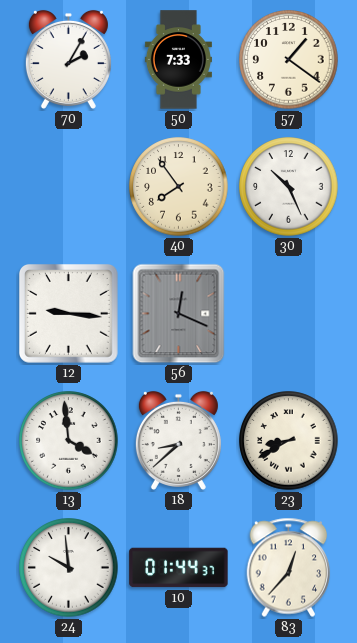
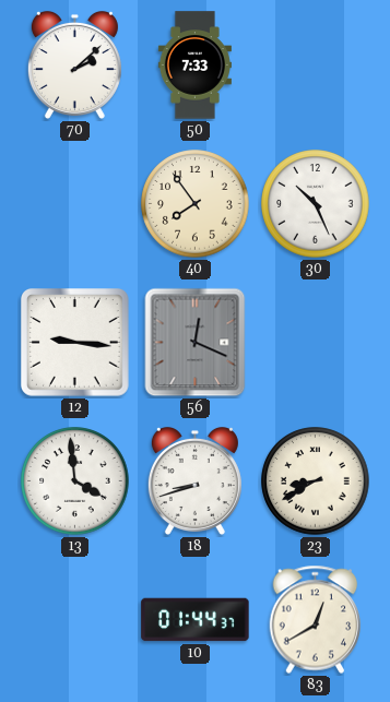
70: 2:05 -> 2:08
57: 1:21 -> none
18: 8:38 -> 8:42
24: 9:59 -> none
83: 12:37 -> 12:40
